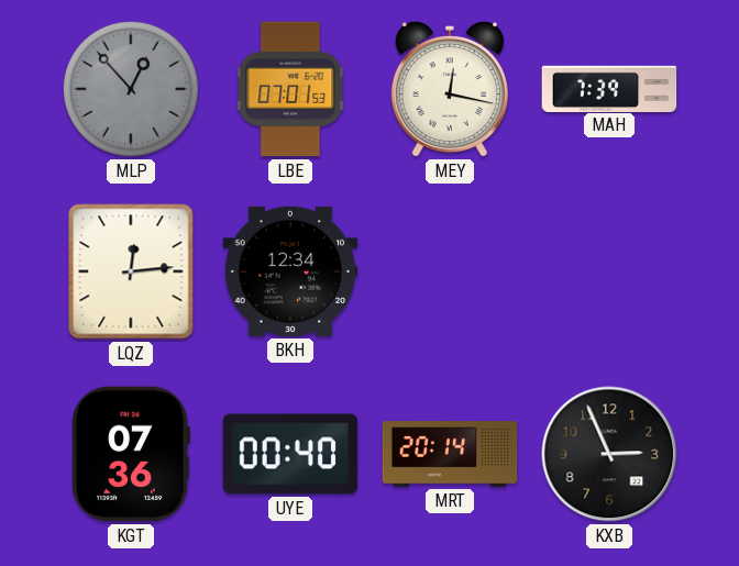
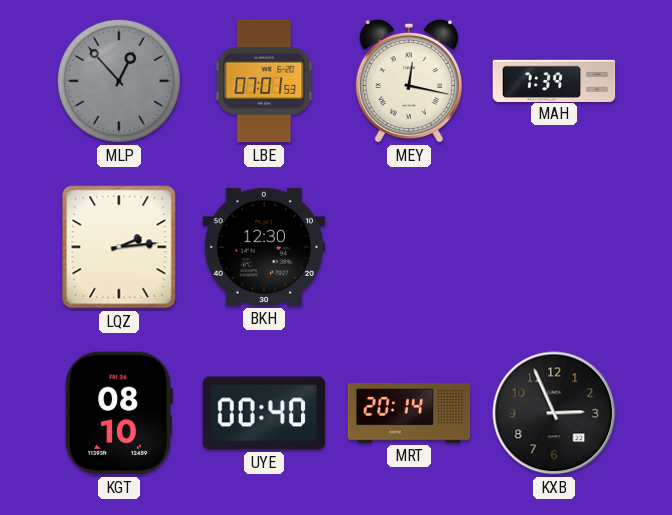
LQZ: 12:14 -> 2:14
BKH: 12:34 -> 12:30
KGT: 07:36 -> 08:10
